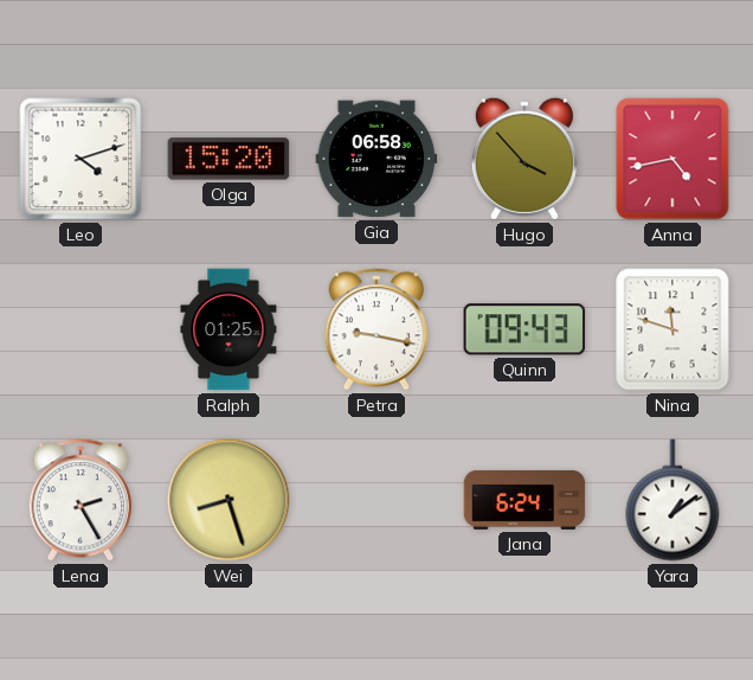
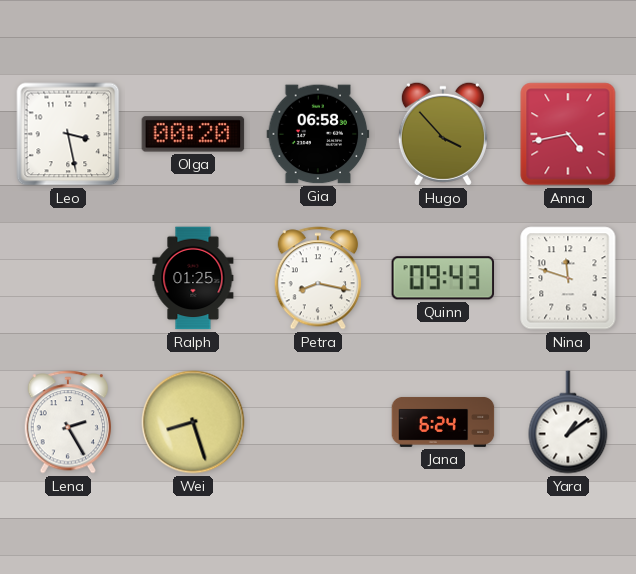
Leo: 4:12 -> 3:28
Olga: 15:20 -> 00:20
Petra: 9:17 -> 8:17
